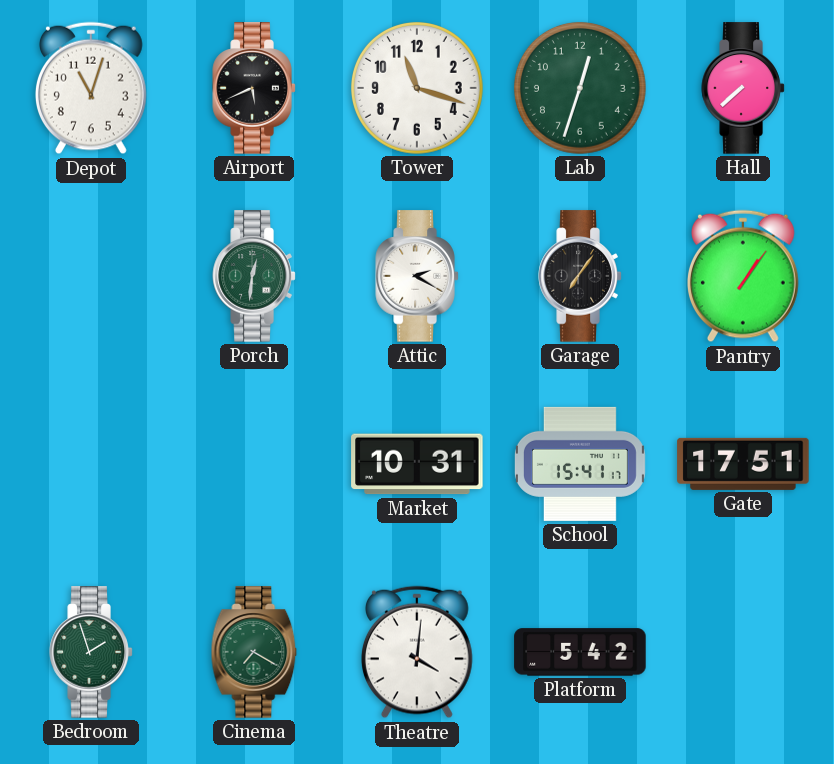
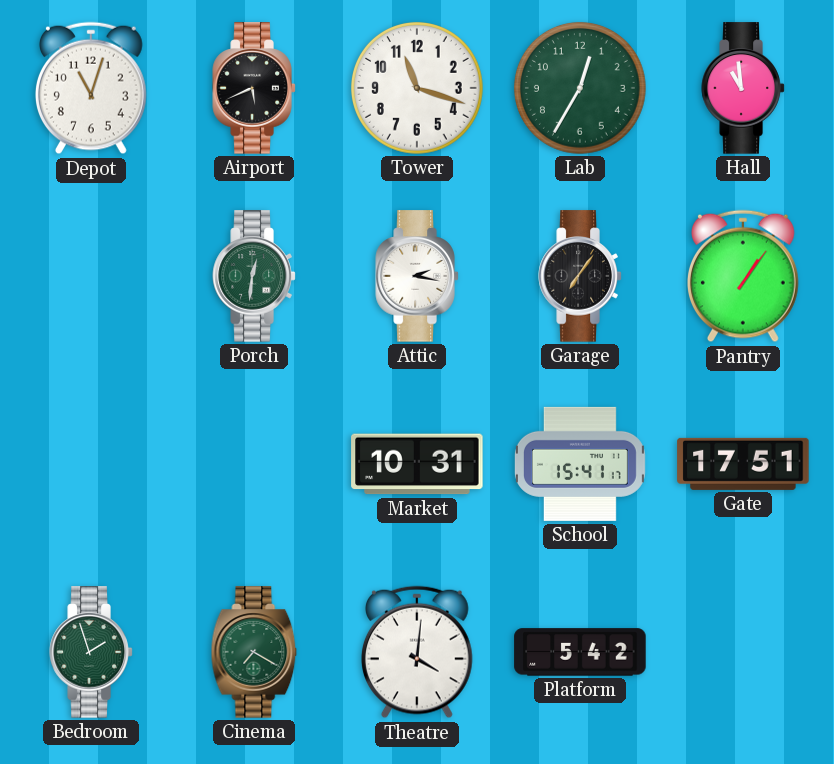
Lab: 12:33 -> 12:35
Hall: 7:38 -> 10:59
Attic: 2:20 -> 2:17
